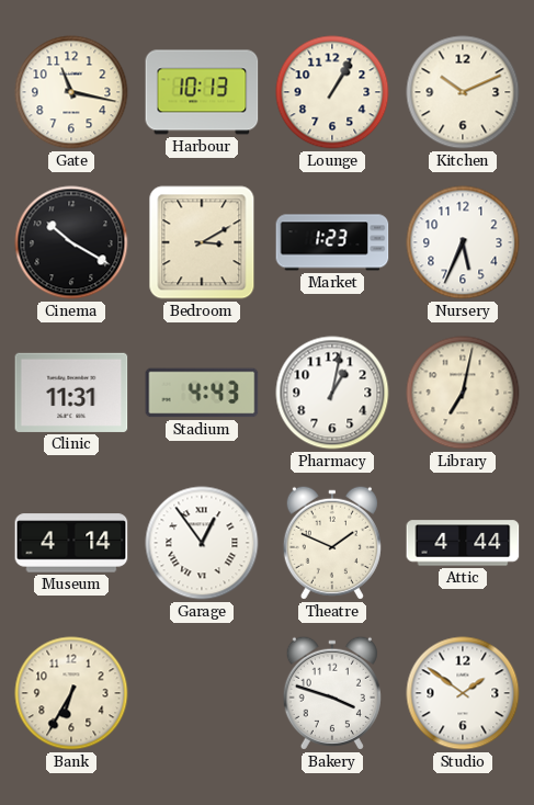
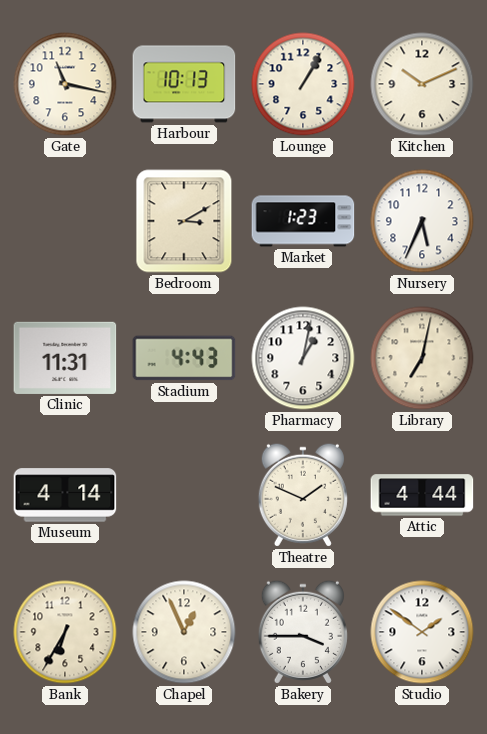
Cinema: 10:20 -> none
Garage: 12:54 -> none
Chapel: none -> 12:56
Bakery: 3:48 -> 3:45
